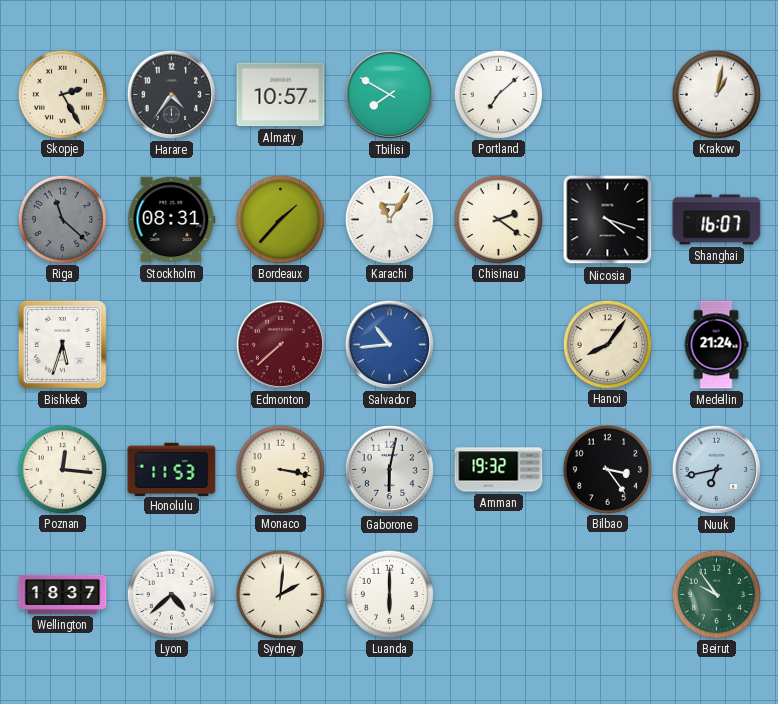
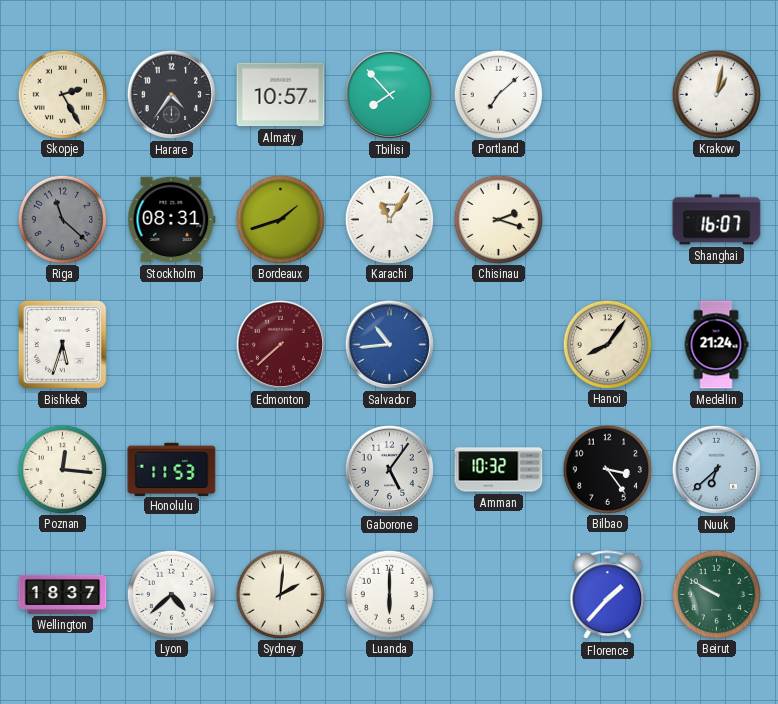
Tbilisi: 7:50 -> 7:53
Bordeaux: 1:37 -> 1:42
Chisinau: 2:21 -> 2:18
Nicosia: 4:18 -> none
Monaco: 3:17 -> none
Gaborone: 6:02 -> 5:06
Amman: 19:32 -> 10:32
Nuuk: 6:43 -> 6:38
Florence: none -> 1:37
Beirut: 9:54 -> 9:50
